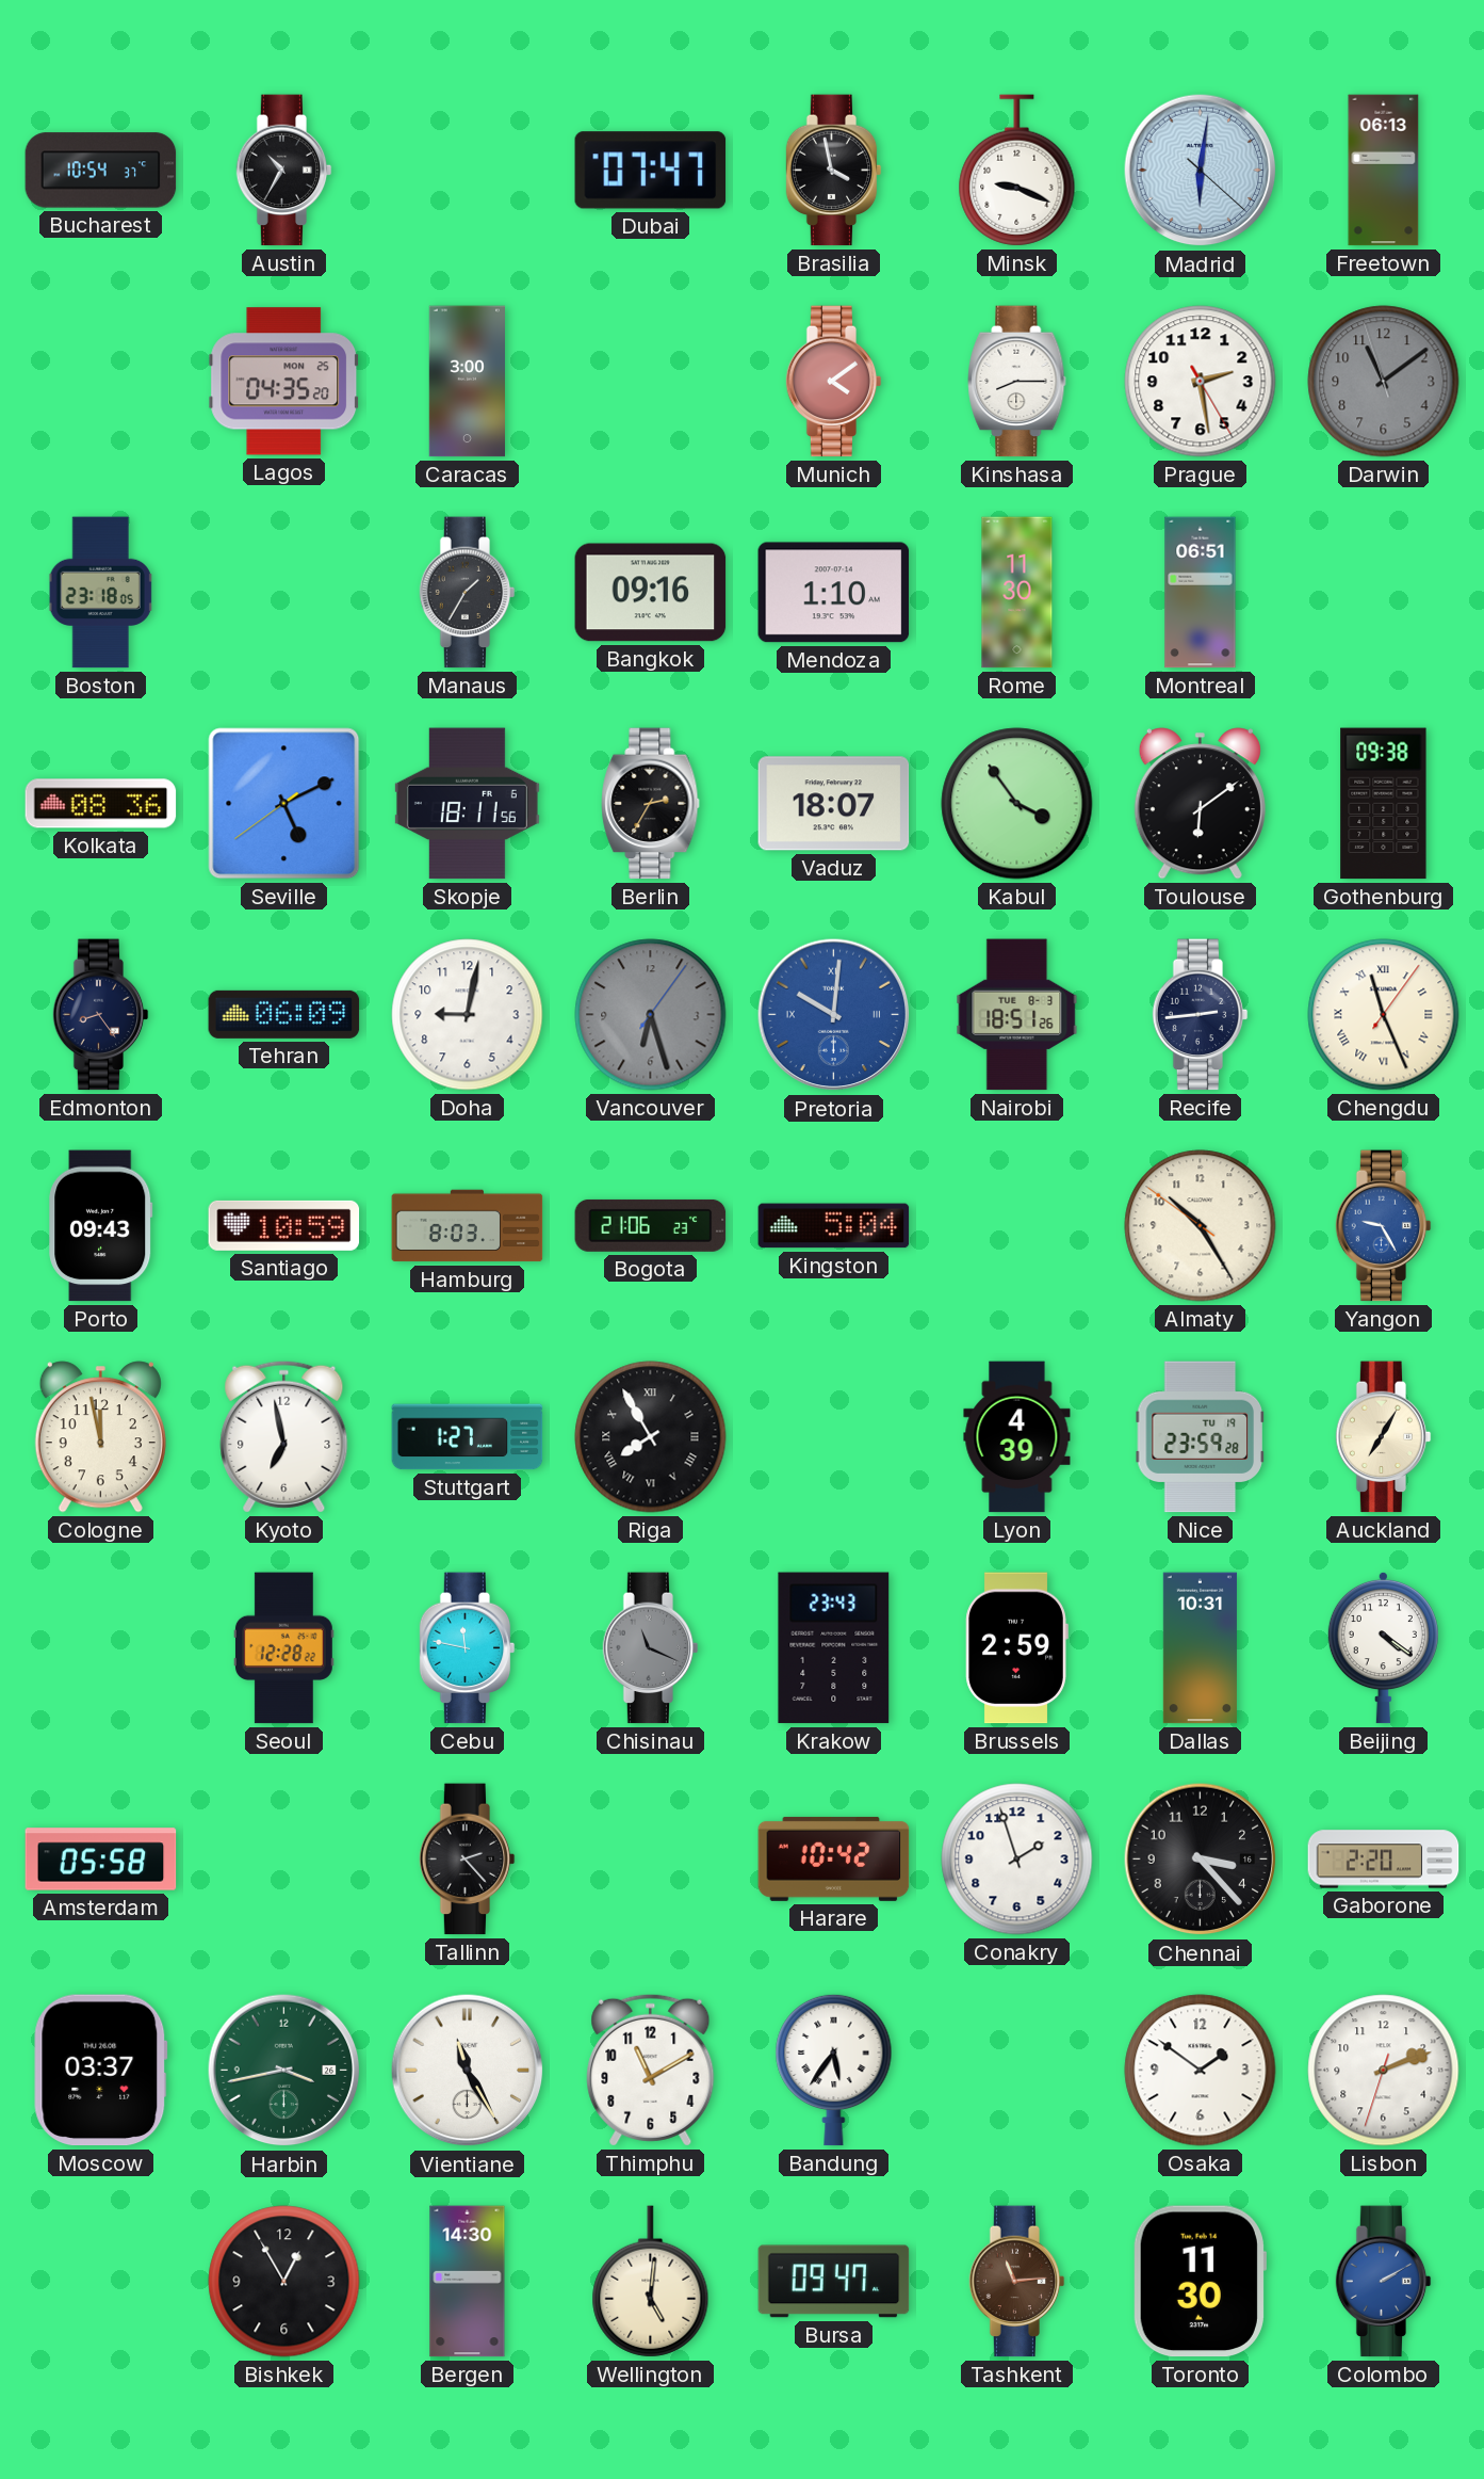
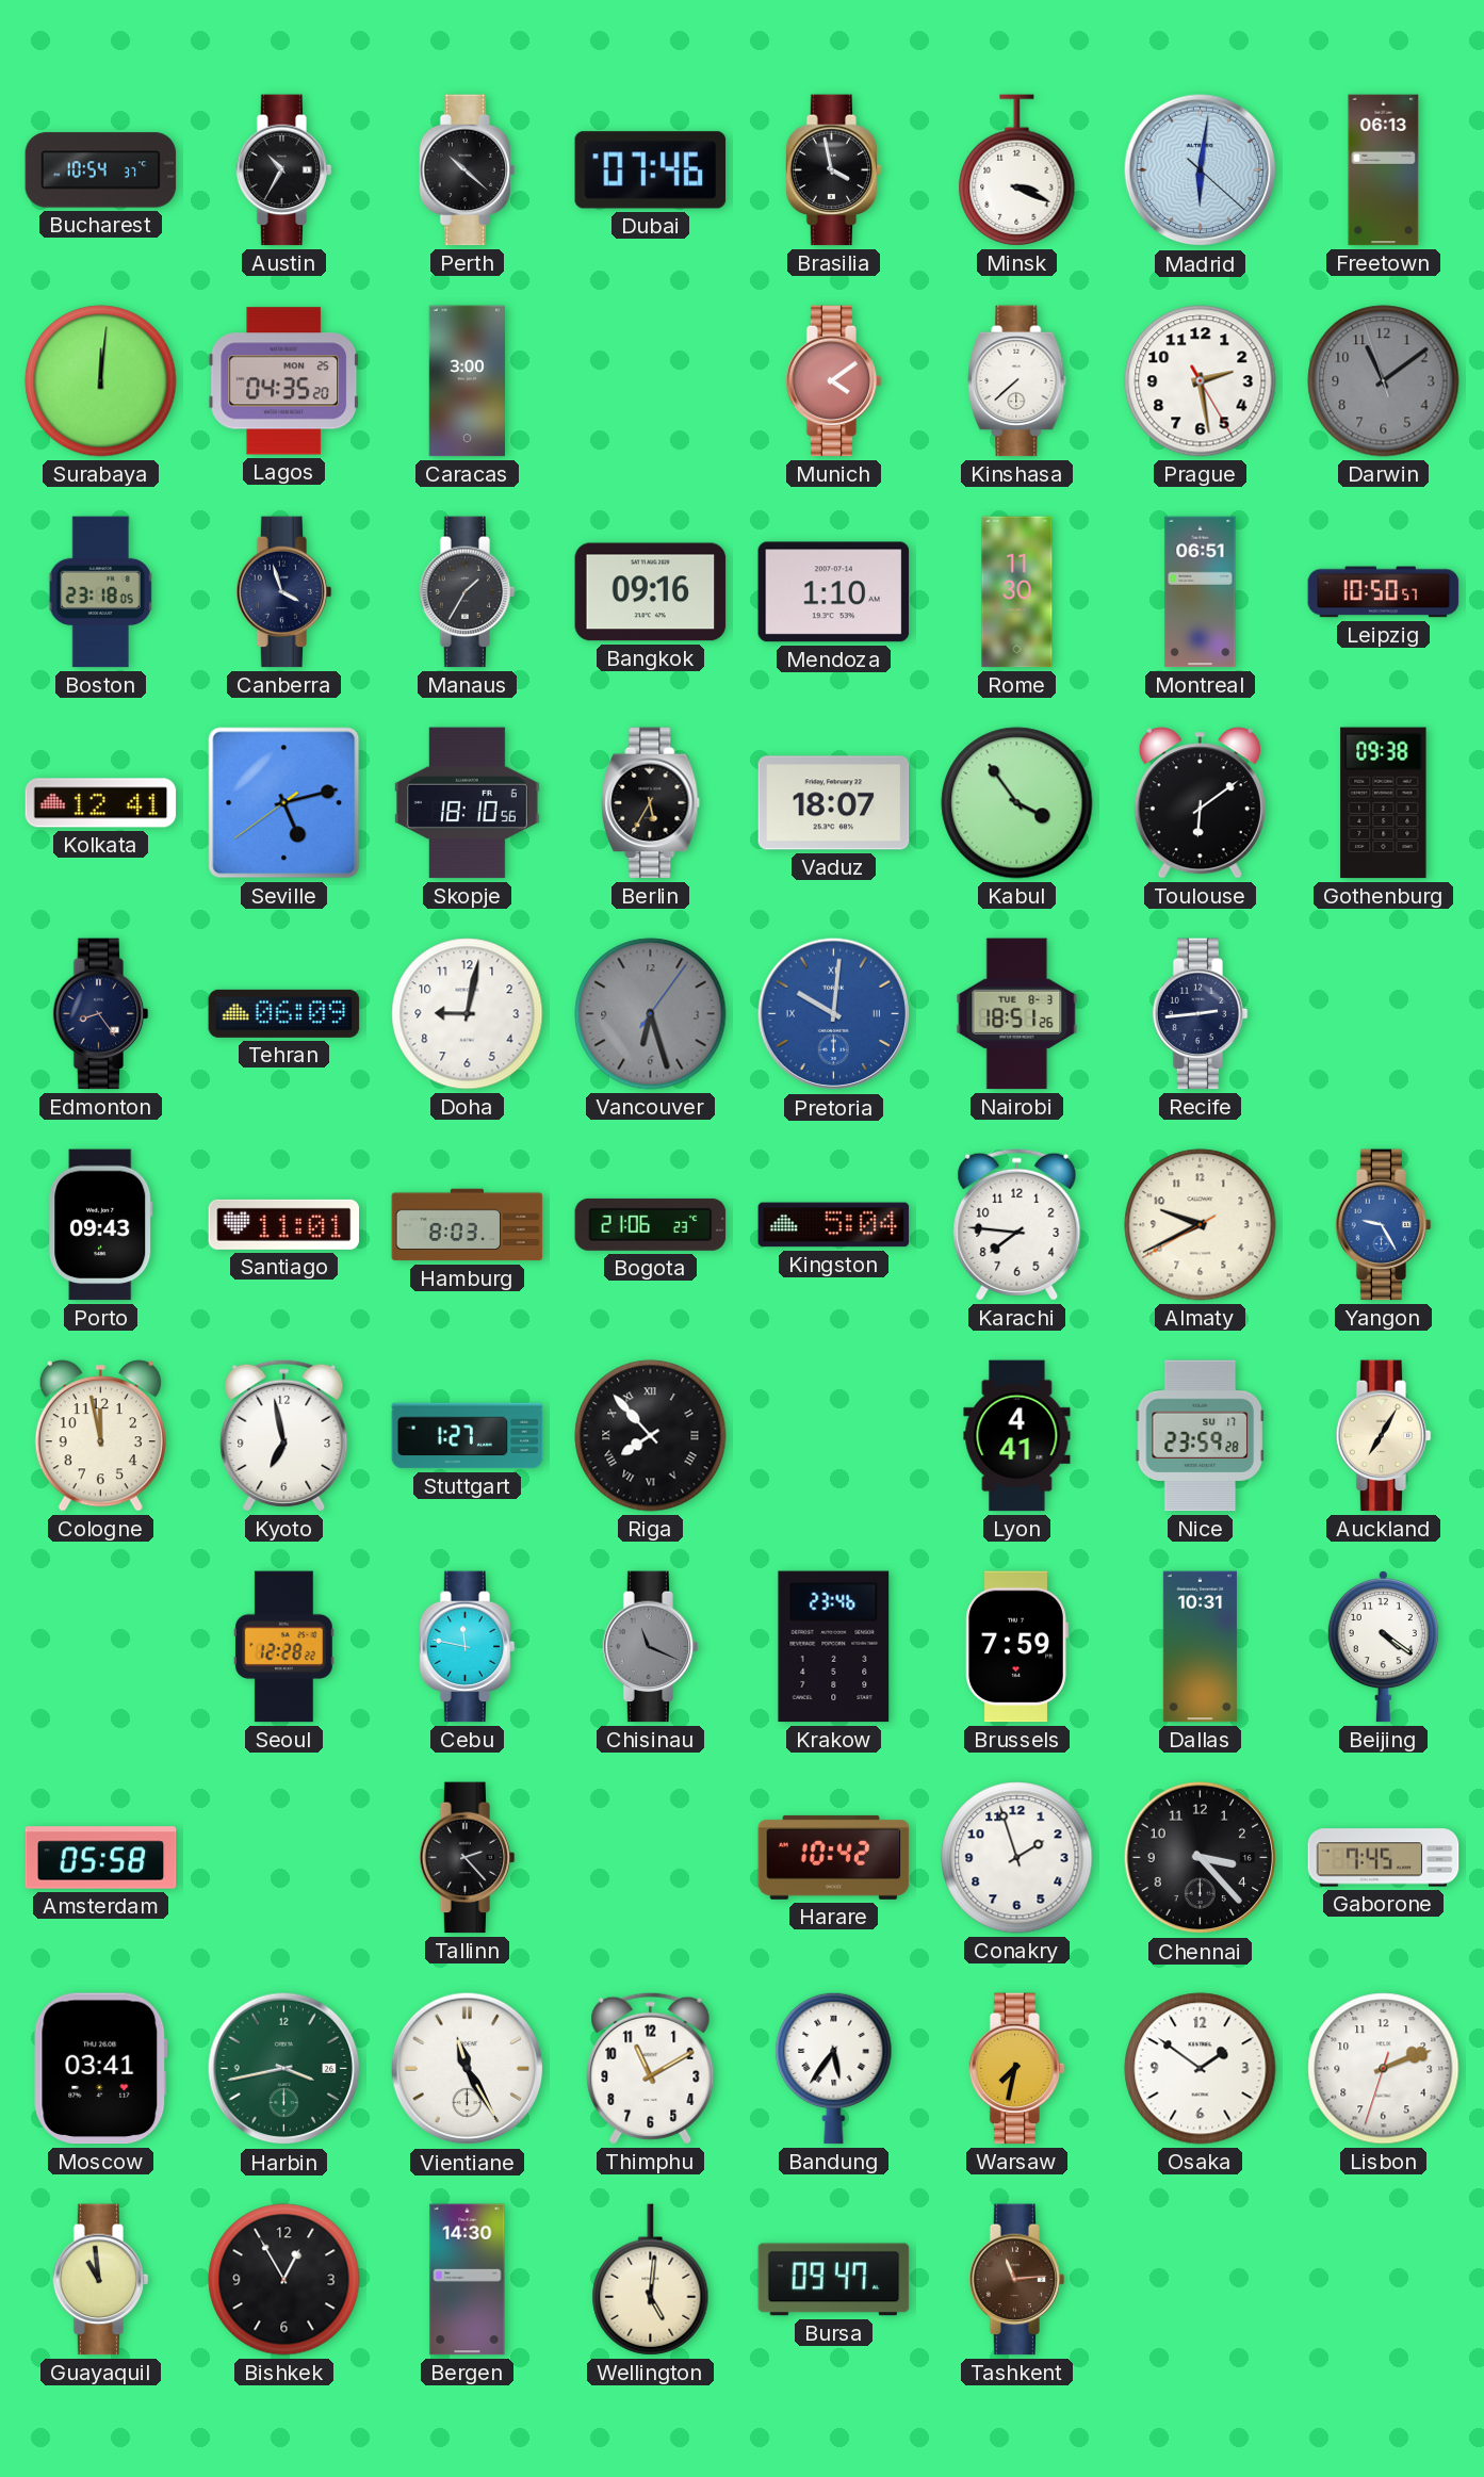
Perth: none -> 10:22
Dubai: 07:47 -> 07:46
Minsk: 9:19 -> 3:19
Surabaya: none -> 12:01
Kinshasa: 8:15 -> 7:38
Canberra: none -> 3:57
Leipzig: none -> 10:50
Kolkata: 08:36 -> 12:41
Seville: 5:10 -> 5:12
Skopje: 18:11 -> 18:10
Berlin: 2:35 -> 5:35
Chengdu: 11:26 -> none
Santiago: 10:59 -> 11:01
Karachi: none -> 7:46
Almaty: 10:24 -> 9:40
Riga: 7:55 -> 7:53
Lyon: 4:39 -> 4:41
Nice date: TU 19 -> SU 17
Krakow: 23:43 -> 23:46
Brussels: 2:59 -> 7:59
Gaborone: 2:20 -> 7:45
Moscow: 03:37 -> 03:41
Warsaw: none -> 7:32
Guayaquil: none -> 10:59
Toronto: 11:30 -> none
Colombo: 2:10 -> none
